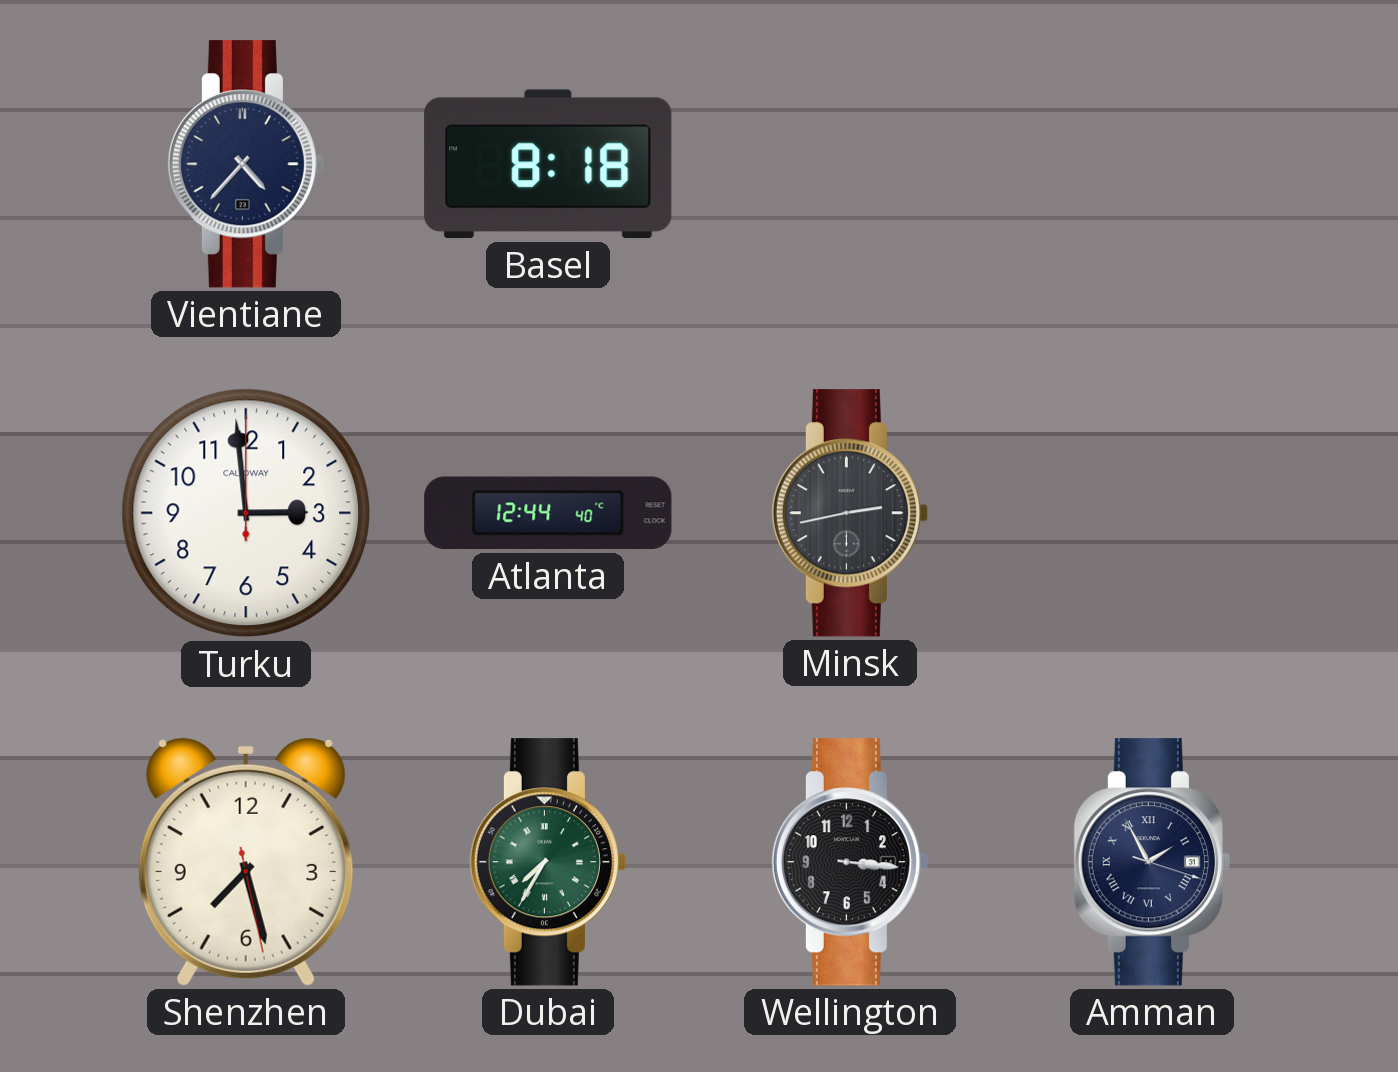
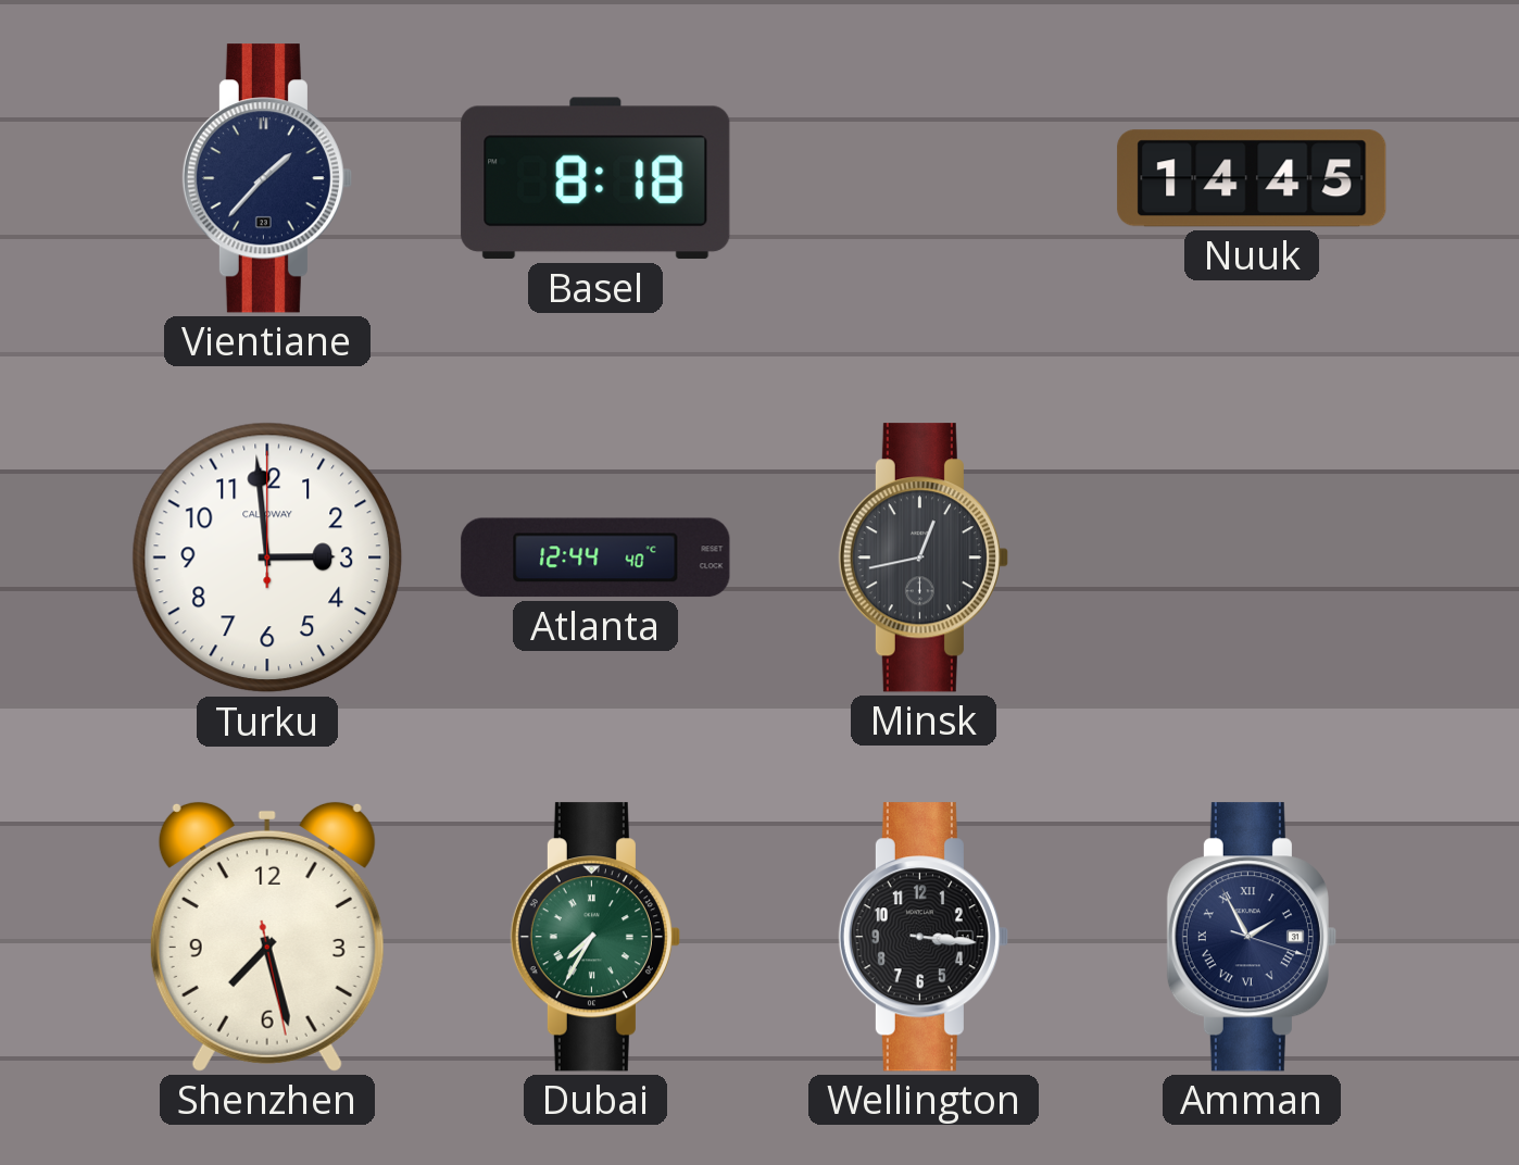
Vientiane: 4:37 -> 1:37
Nuuk: none -> 14:45
Minsk: 2:43 -> 12:43
